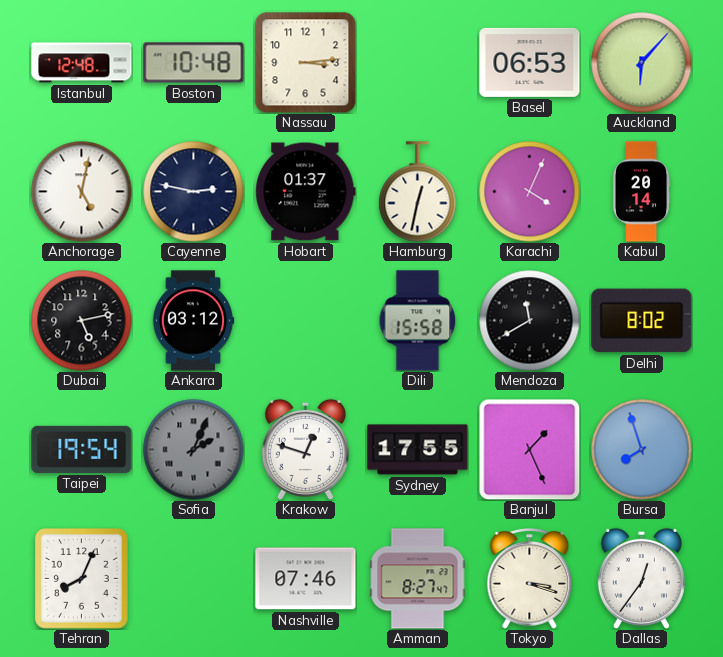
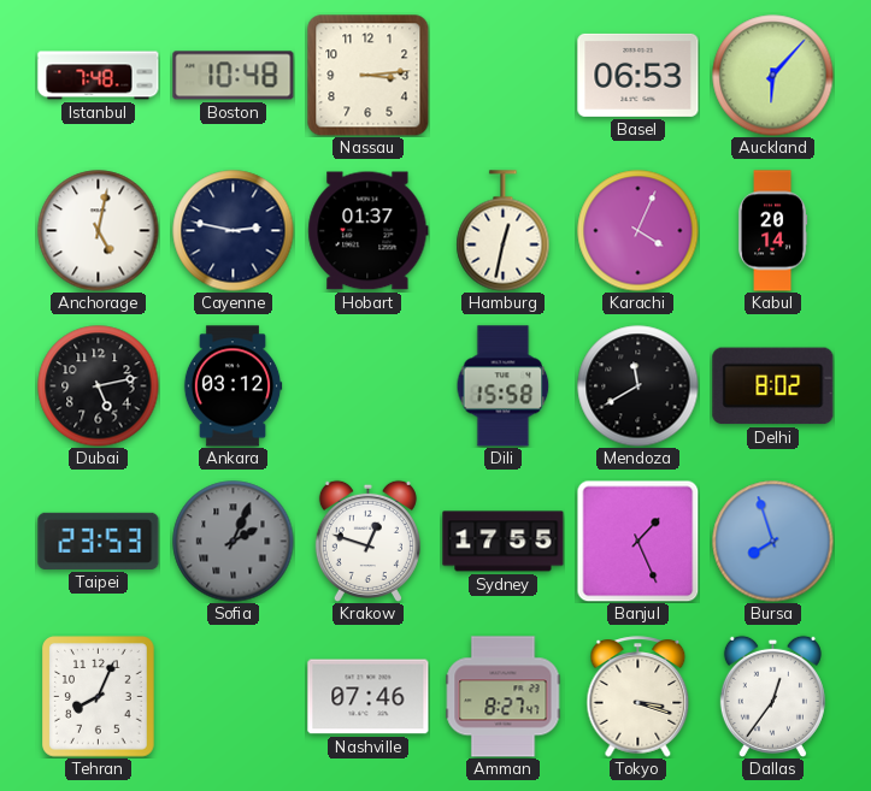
Istanbul: 12:48 -> 7:48
Taipei: 19:54 -> 23:53
